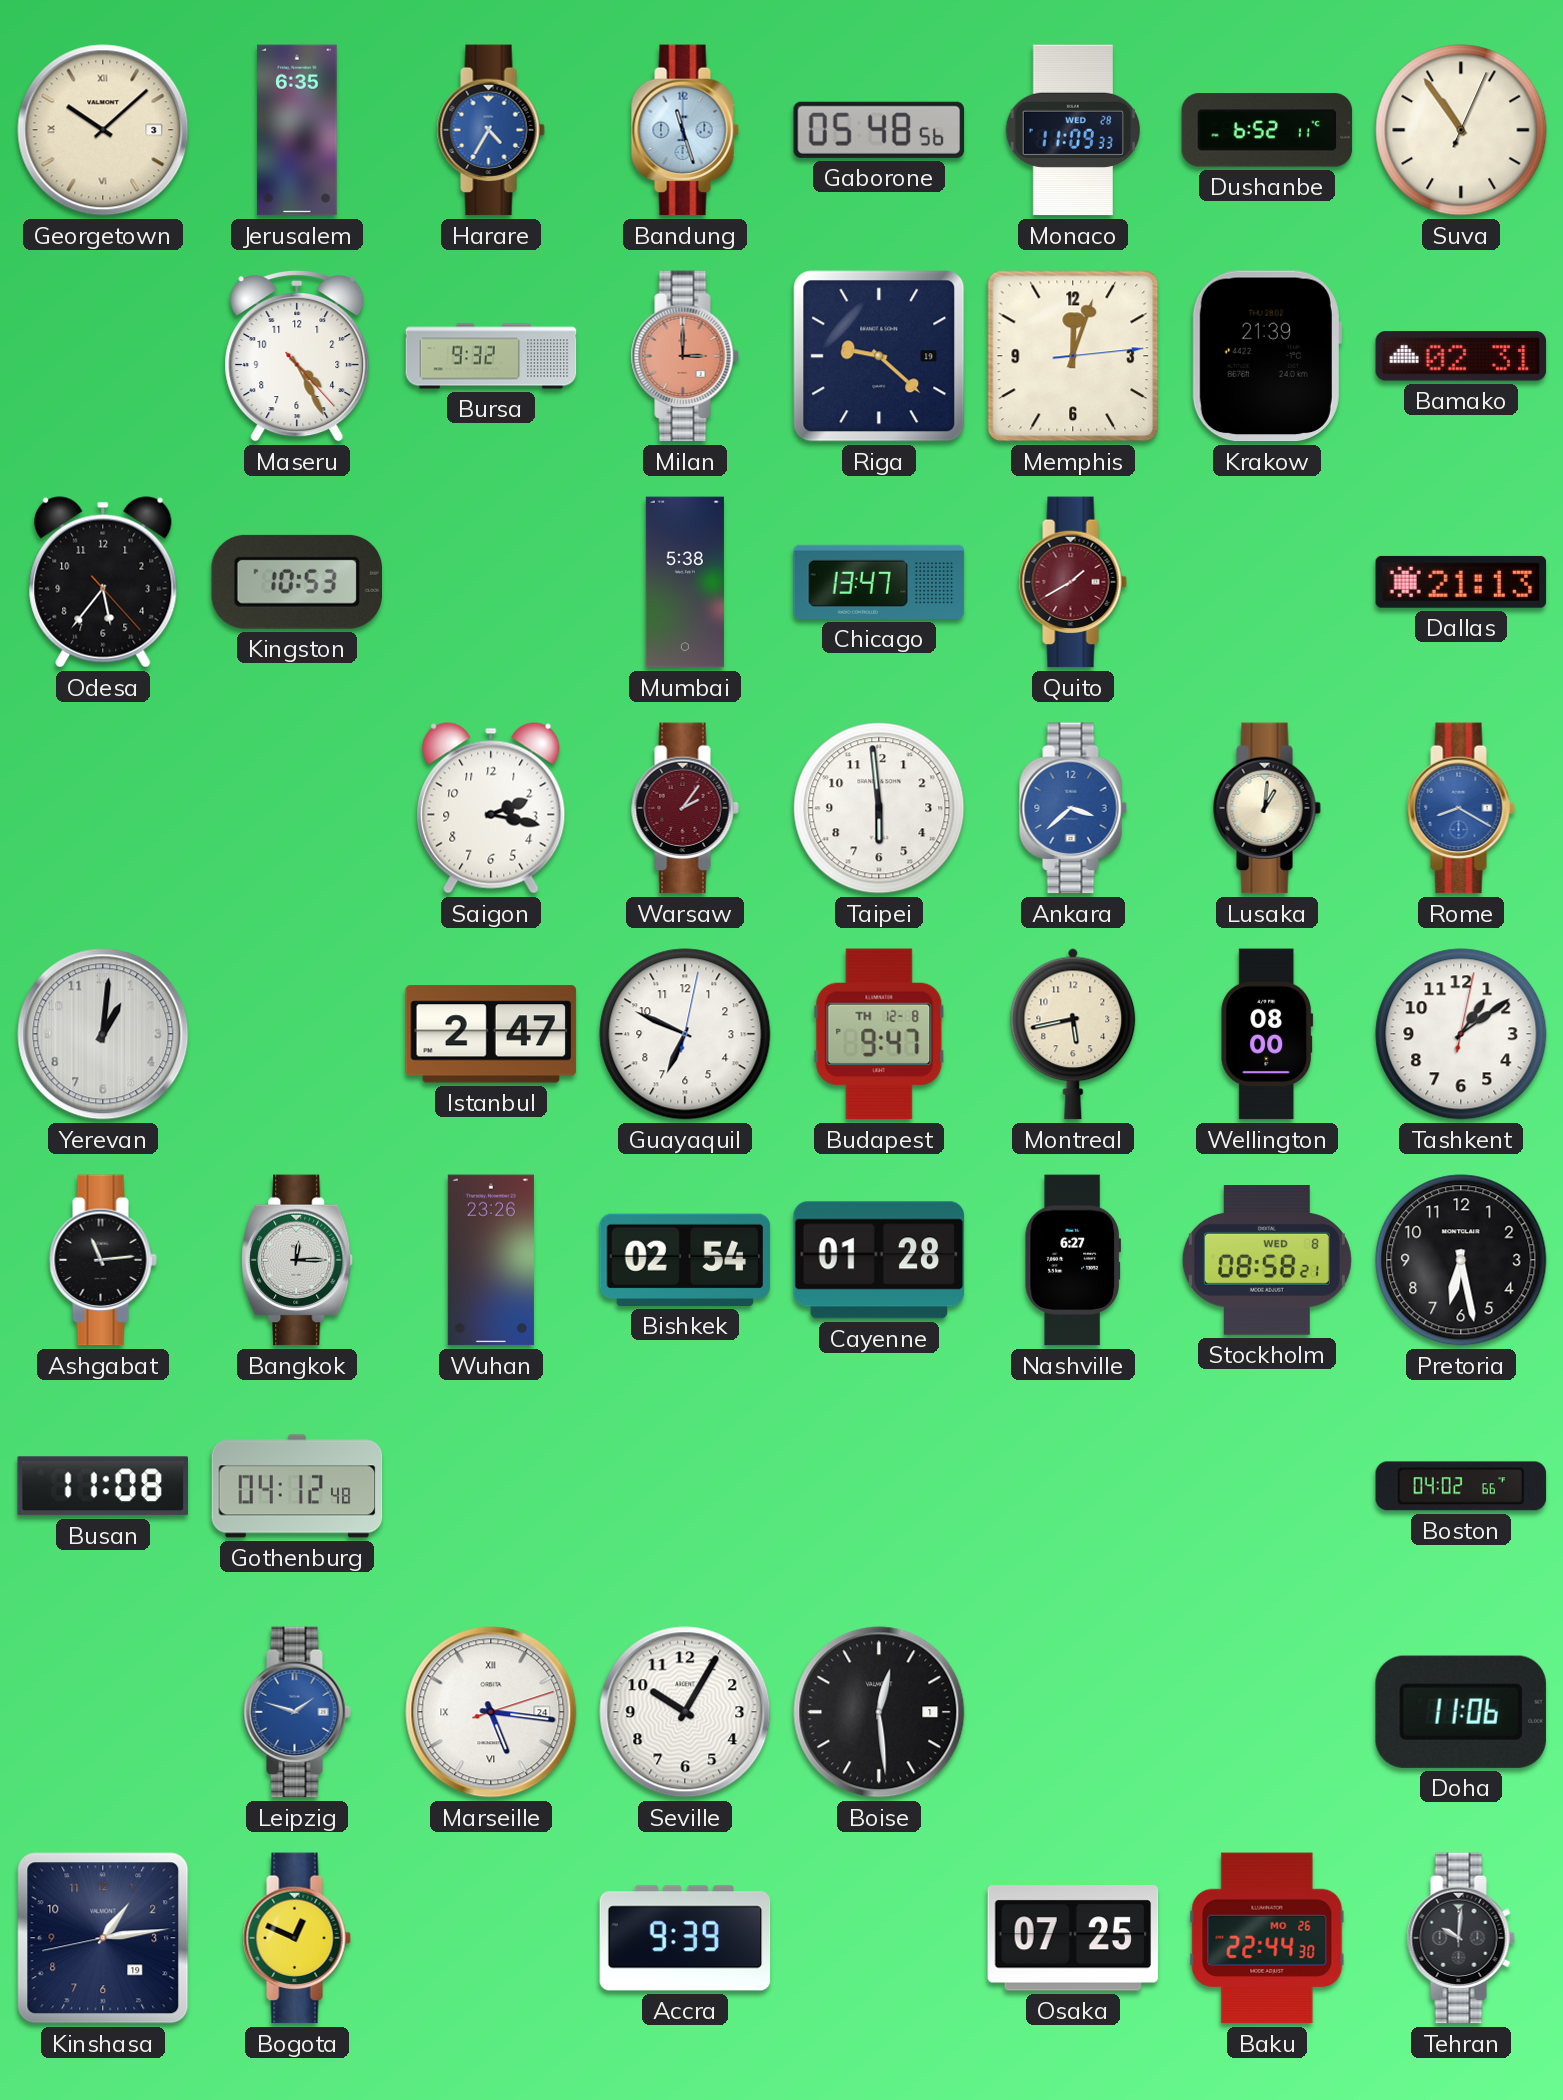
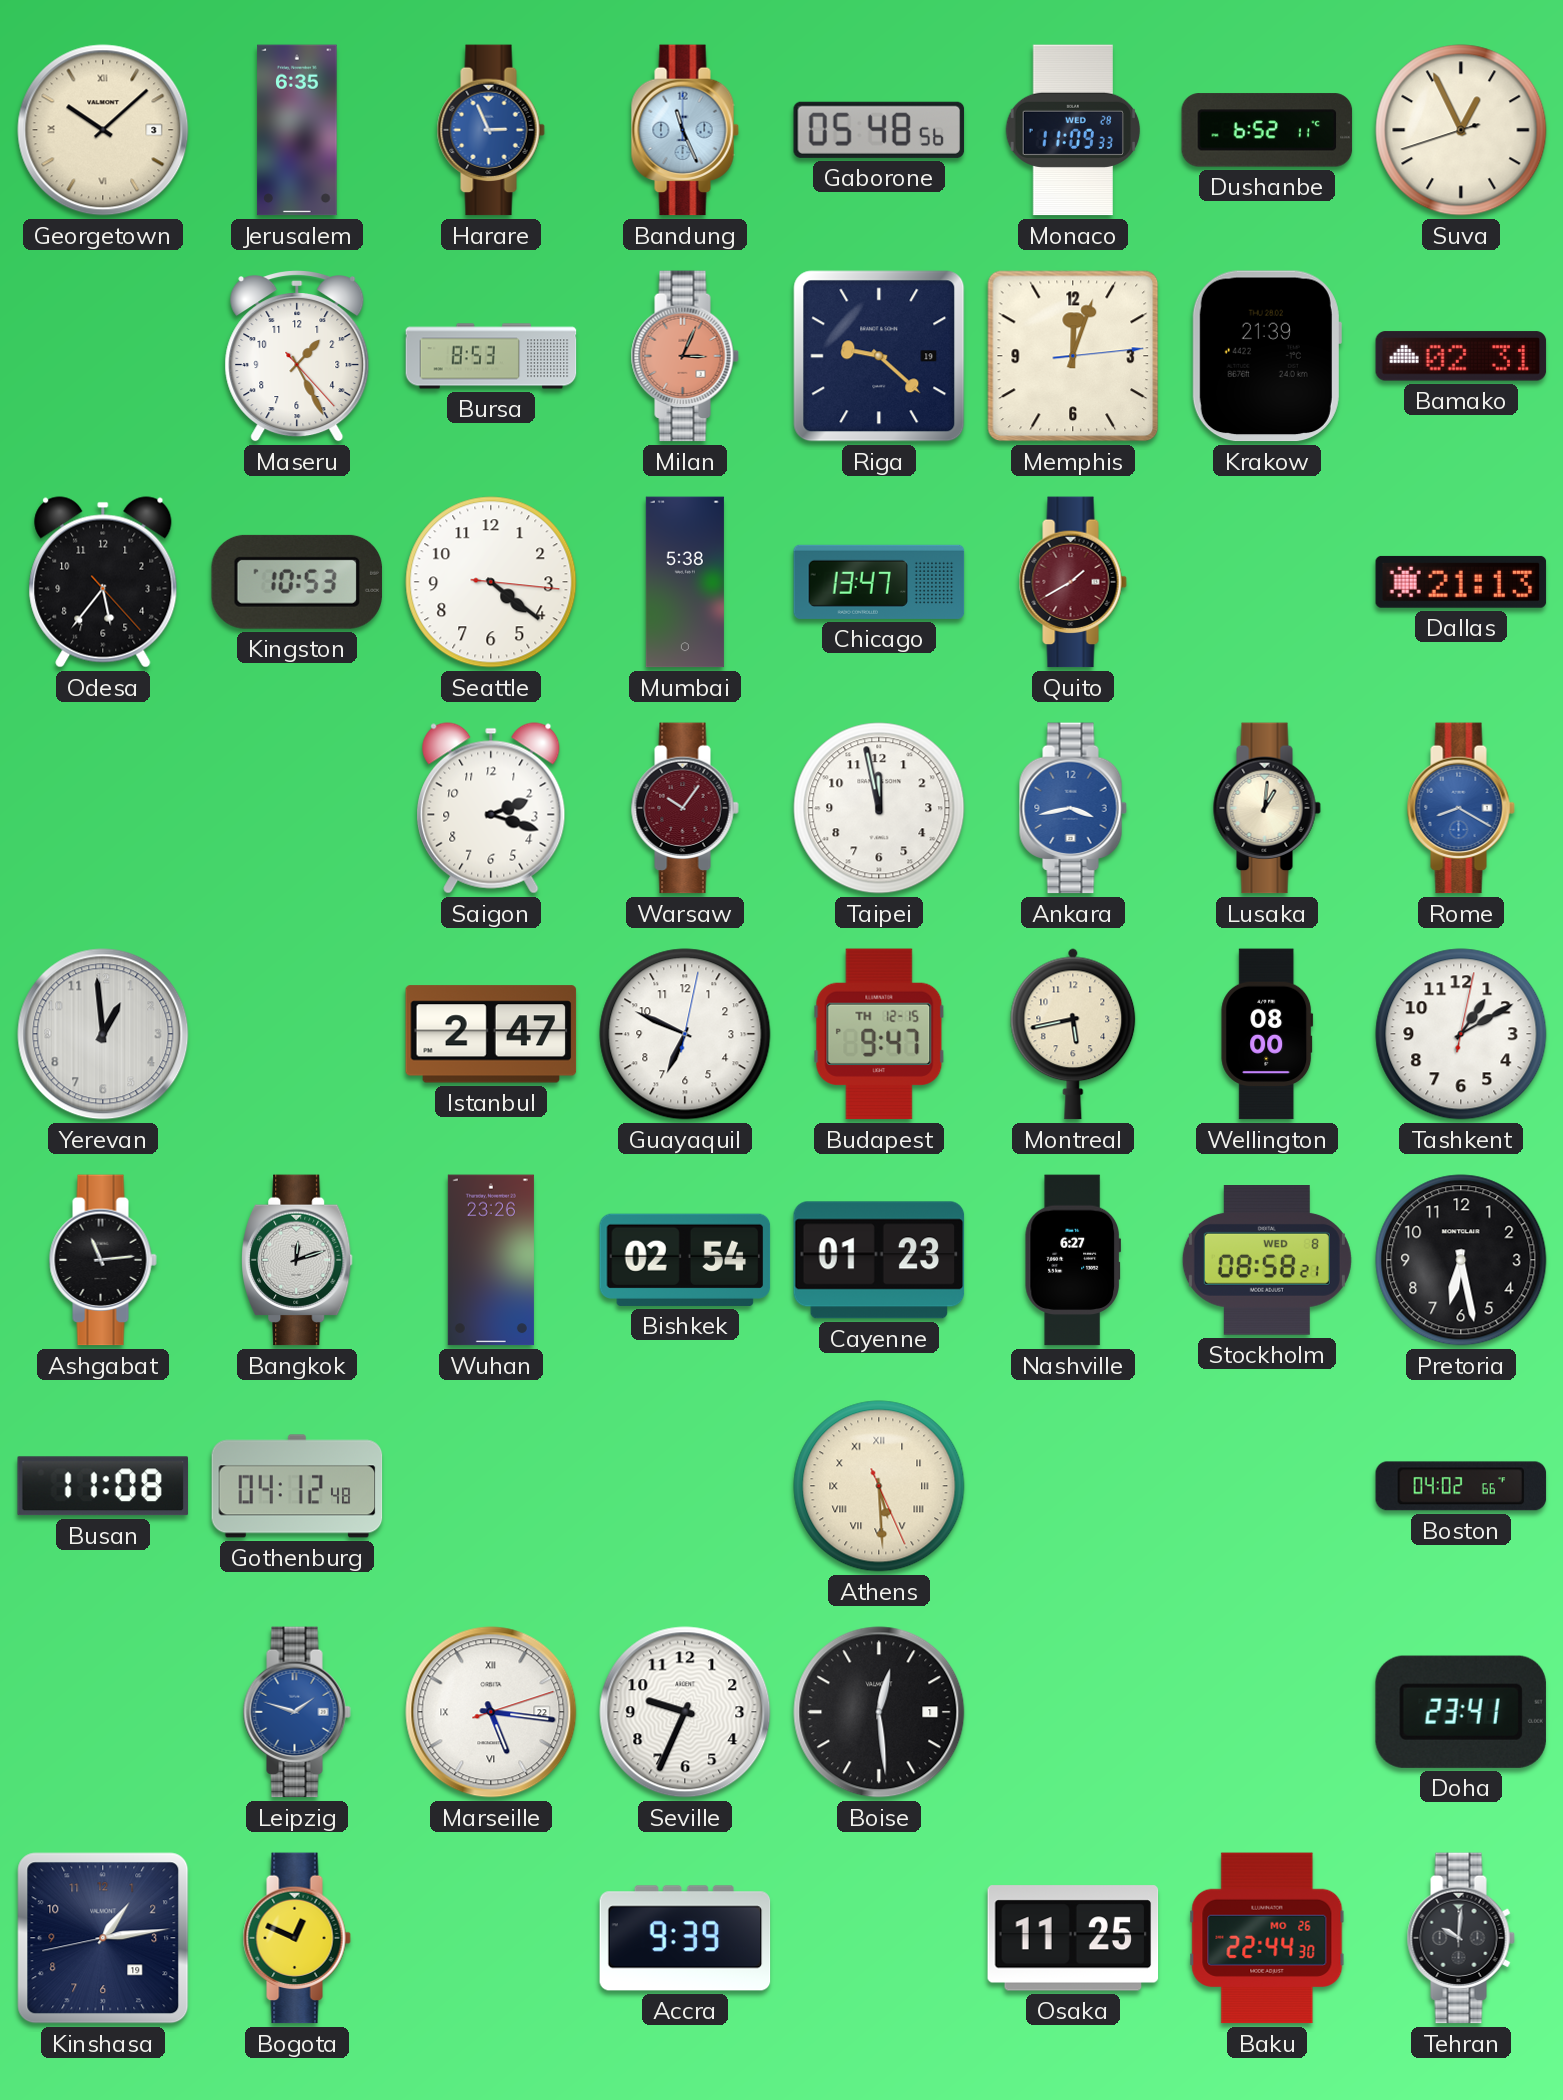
Harare: 4:35 -> 2:56
Bandung: 11:27 -> 11:26
Suva: 10:54 -> 12:55
Maseru: 4:25 -> 1:25
Bursa: 9:32 -> 8:53
Milan: 3:00 -> 3:04
Seattle: none -> 4:21
Saigon: 2:17 -> 2:18
Warsaw: 2:06 -> 10:06
Taipei: 5:59 -> 11:58
Ankara: 3:38 -> 3:43
Yerevan: 1:01 -> 12:59
Budapest date: TH 12-8 -> TH 12-15
Tashkent: 1:09 -> 1:10
Bangkok: 12:15 -> 12:12
Cayenne: 01:28 -> 01:23
Athens: none -> 5:29
Marseille date: 24 -> 22
Seville: 10:05 -> 9:34
Doha: 11:06 -> 23:41
Osaka: 07:25 -> 11:25
